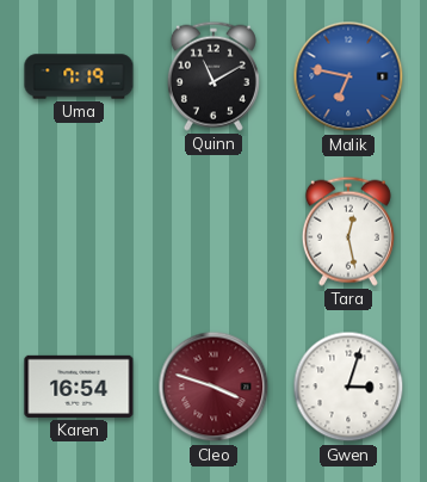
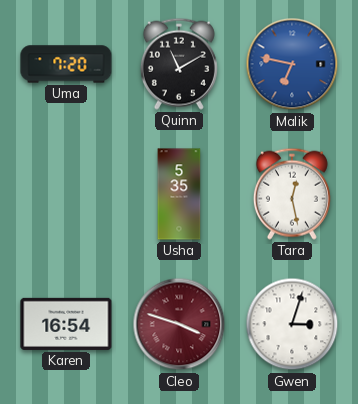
Uma: 7:19 -> 7:20
Usha: none -> 5:35
